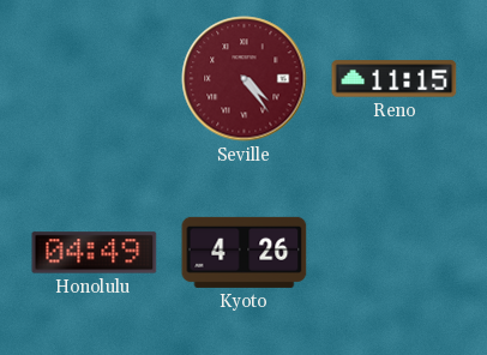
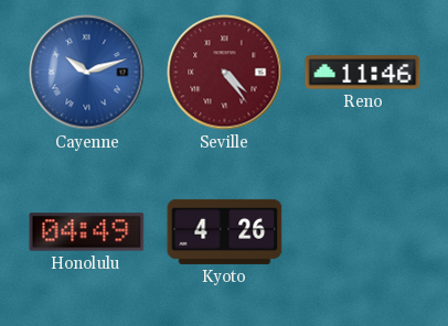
Cayenne: none -> 10:12
Reno: 11:15 -> 11:46
